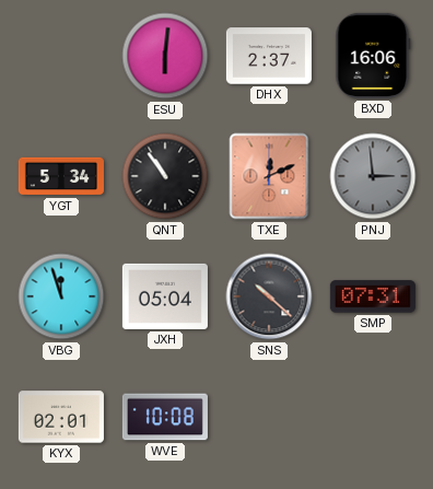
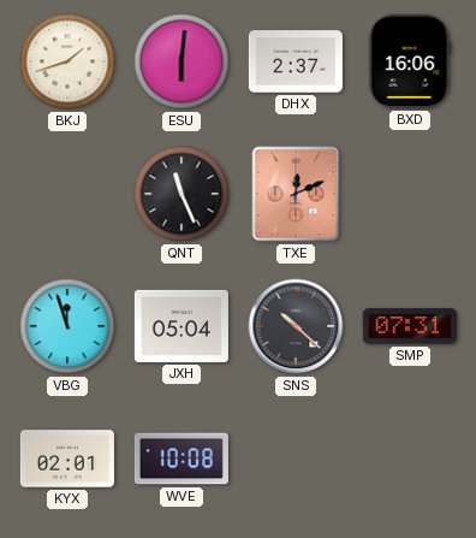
BKJ: none -> 1:42
YGT: 5:34 -> none
QNT: 10:54 -> 11:26
PNJ: 2:59 -> none
